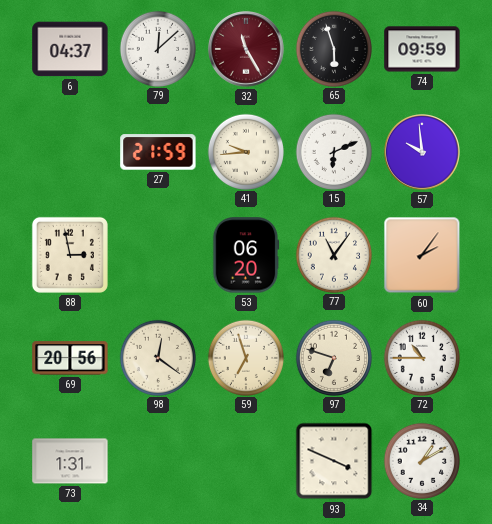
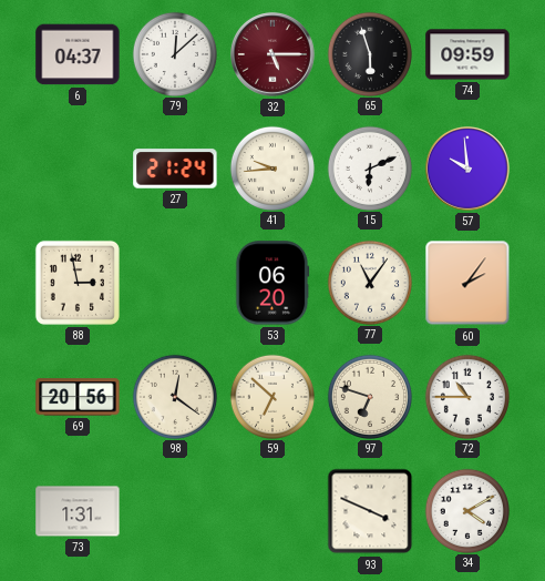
32: 11:25 -> 5:15
27: 21:59 -> 21:24
59: 6:57 -> 6:52
34: 1:10 -> 4:10
